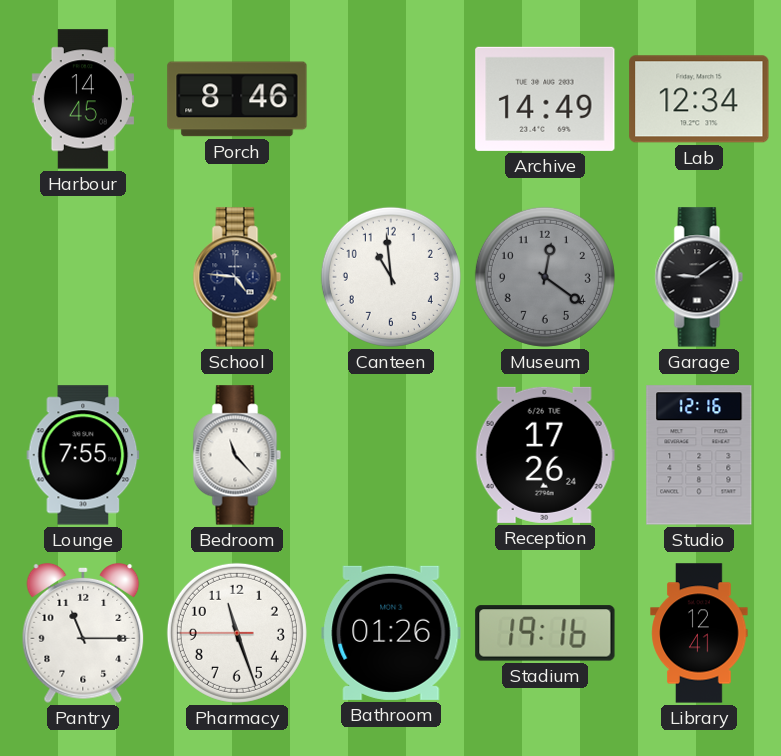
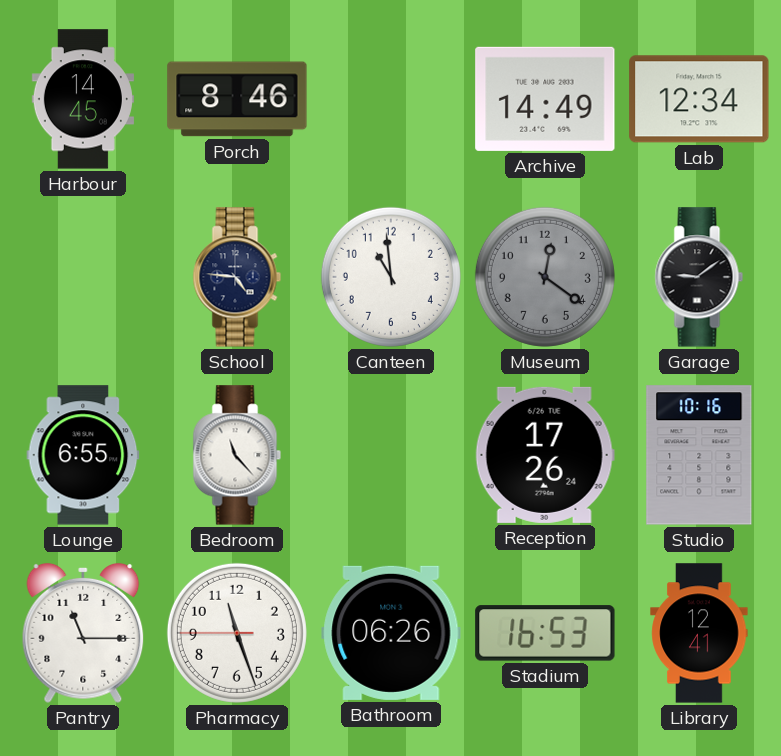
Lounge: 7:55 -> 6:55
Studio: 12:16 -> 10:16
Bathroom: 01:26 -> 06:26
Stadium: 19:16 -> 16:53
